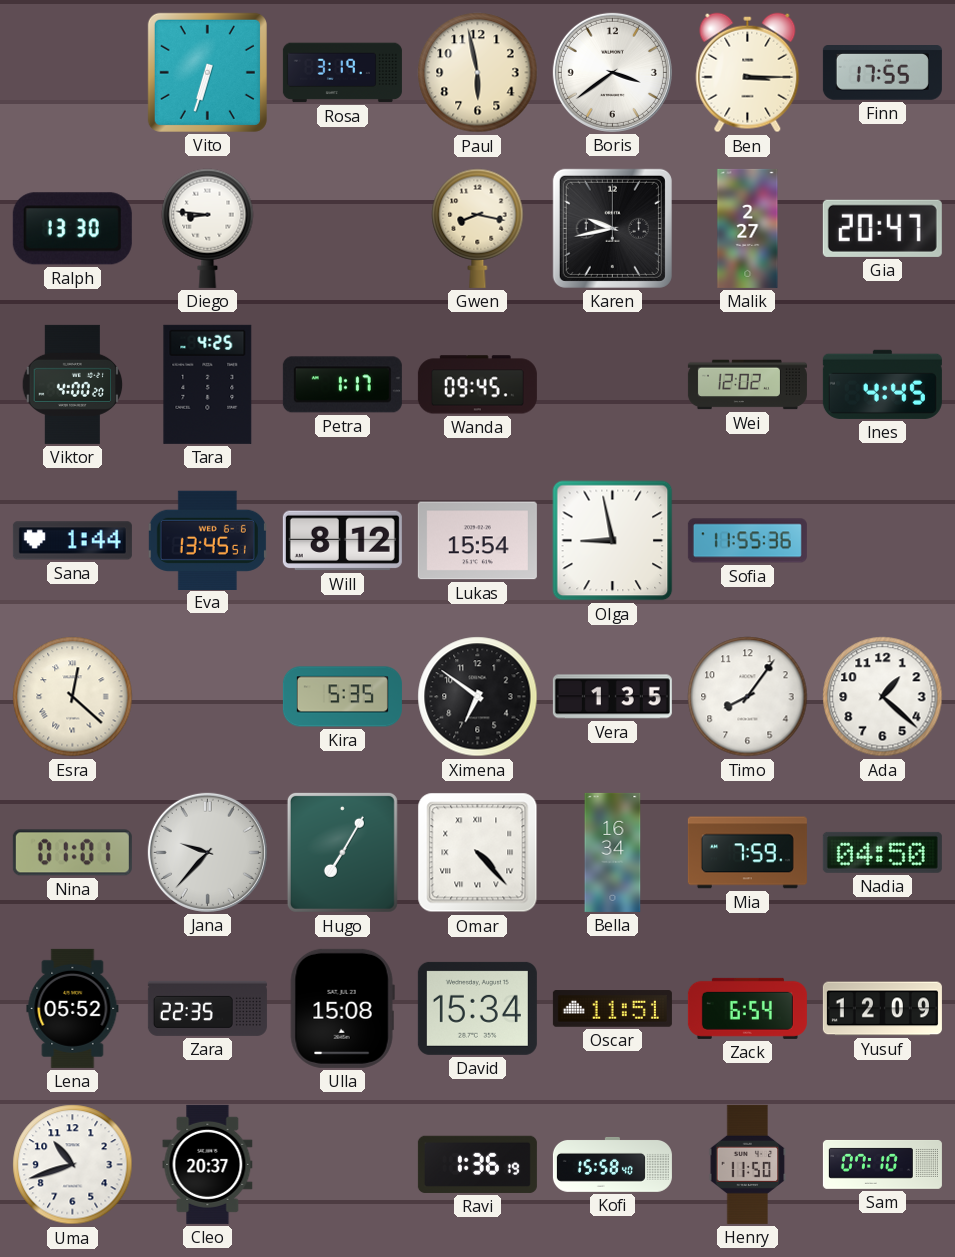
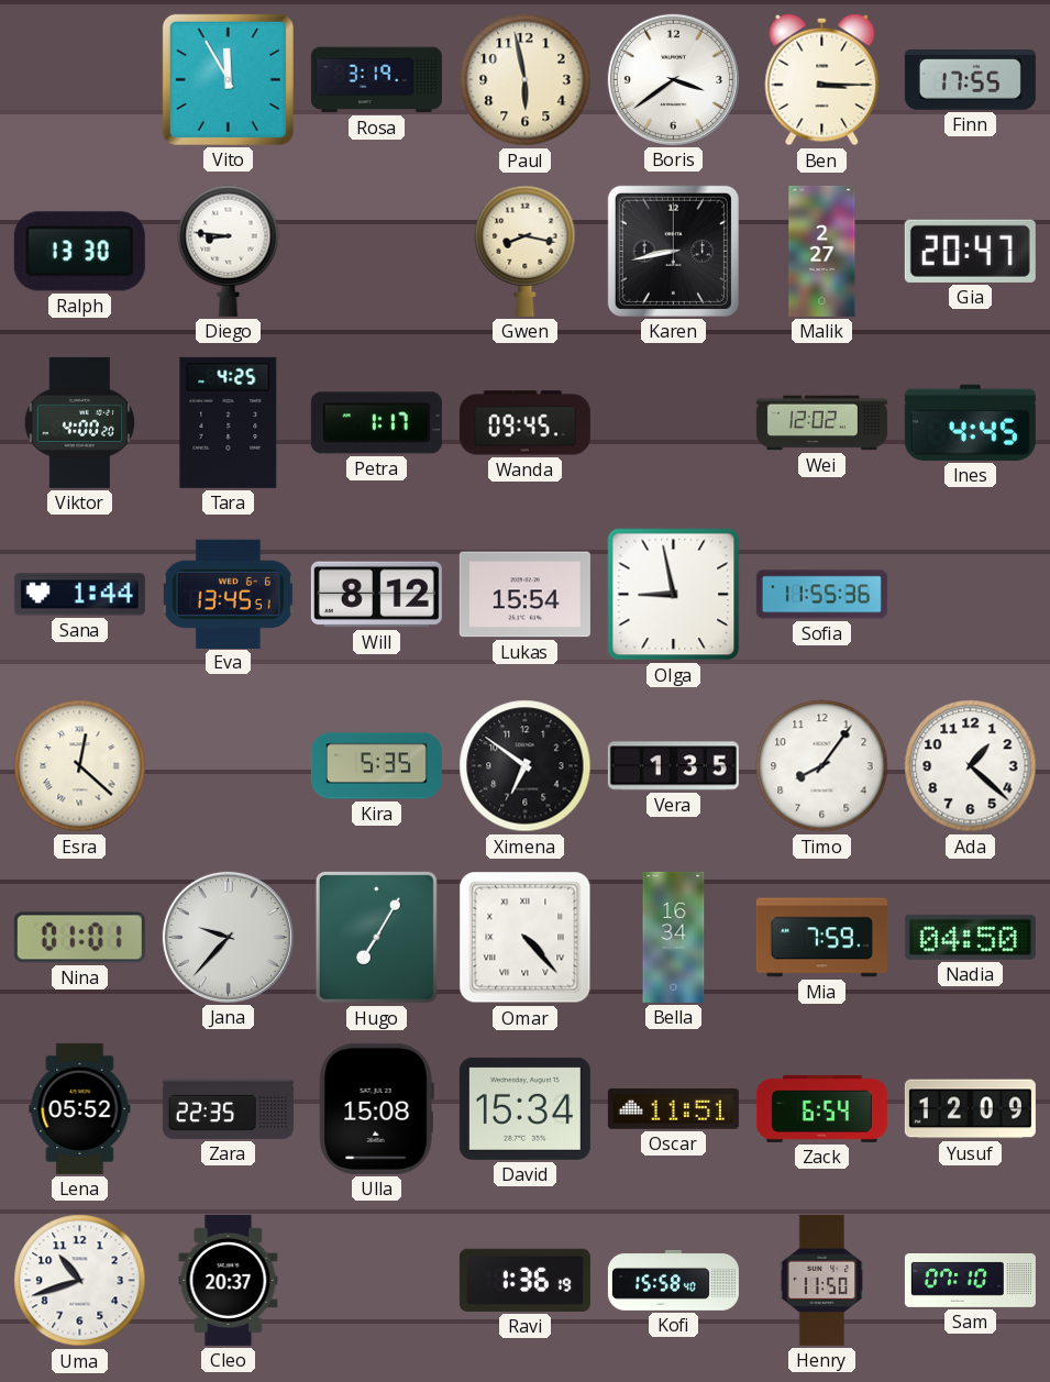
Vito: 6:33 -> 11:55
Karen: 9:43 -> 8:43
